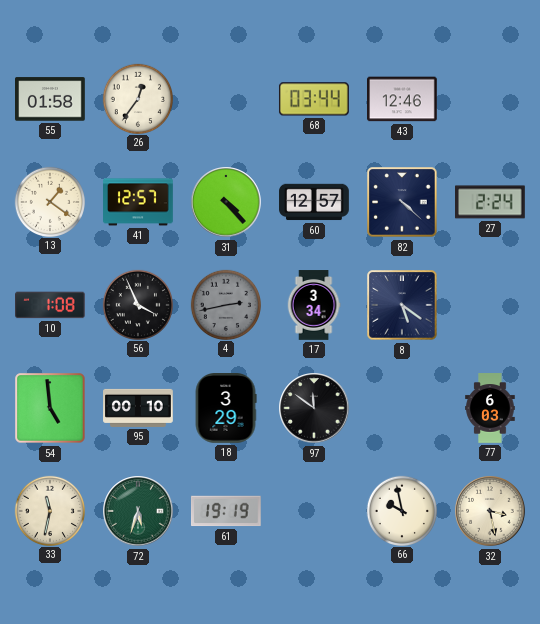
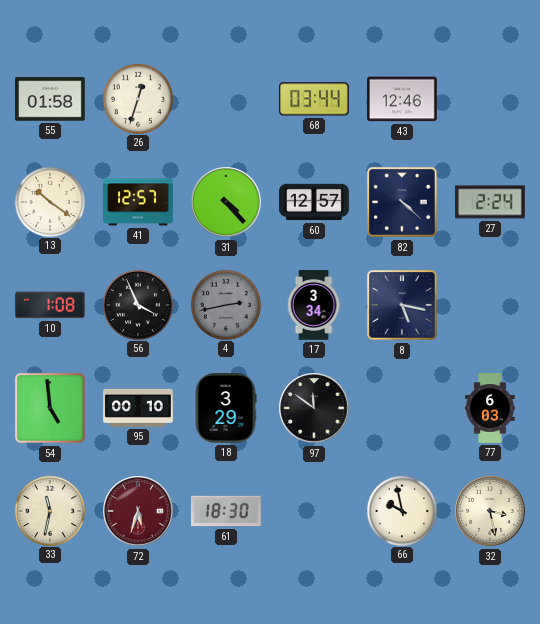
26: 12:36 -> 12:33
13: 1:21 -> 10:21
8: 5:21 -> 5:17
72 dial: green -> burgundy
61: 19:19 -> 18:30
